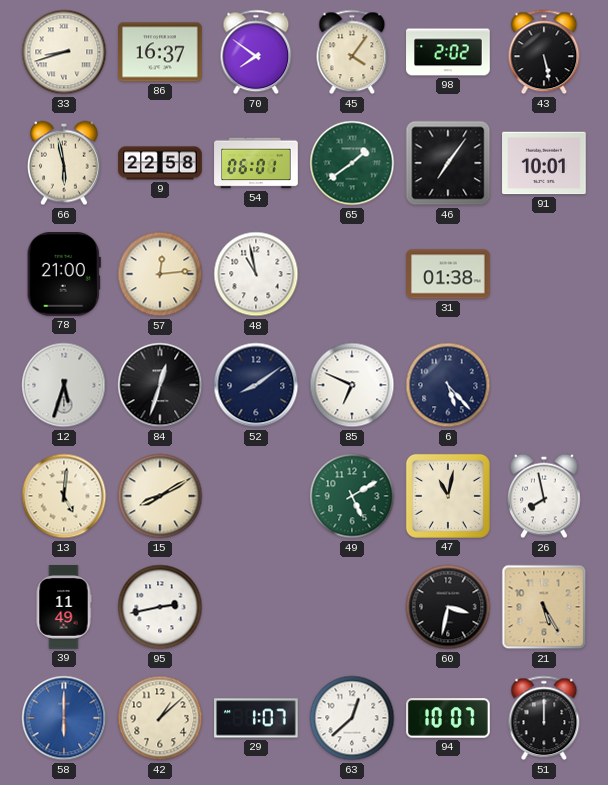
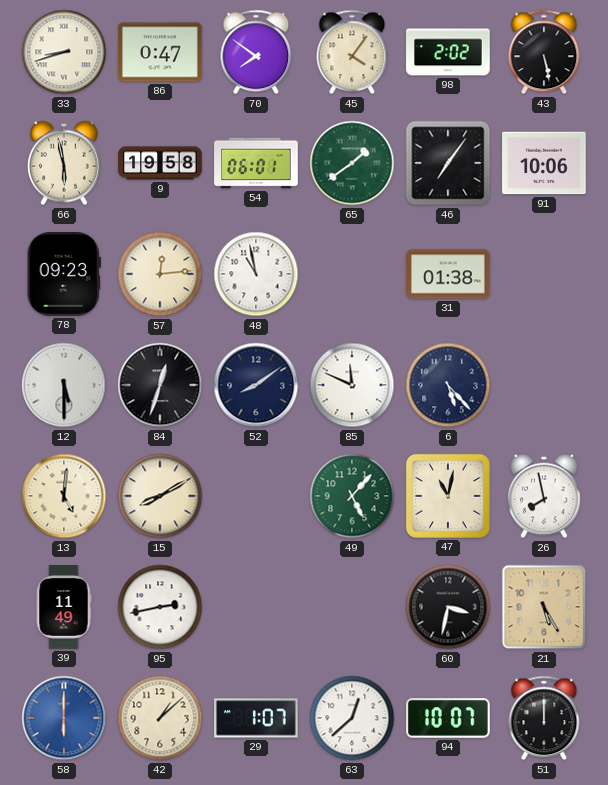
86: 16:37 -> 0:47
9: 22:58 -> 19:58
91: 10:01 -> 10:06
78: 21:00 -> 09:23
12: 5:33 -> 5:30
85: 6:49 -> 11:49
49: 5:10 -> 5:07
